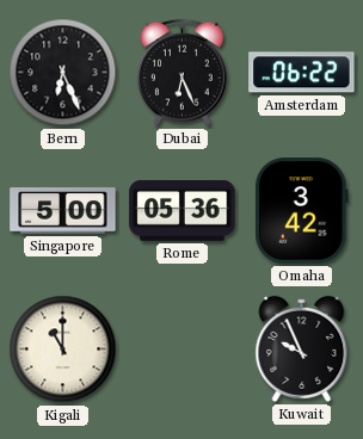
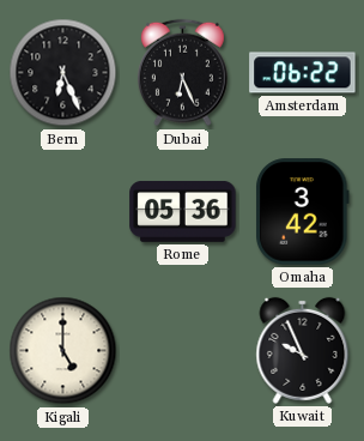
Singapore: 5:00 -> none
Kigali: 11:00 -> 5:00
